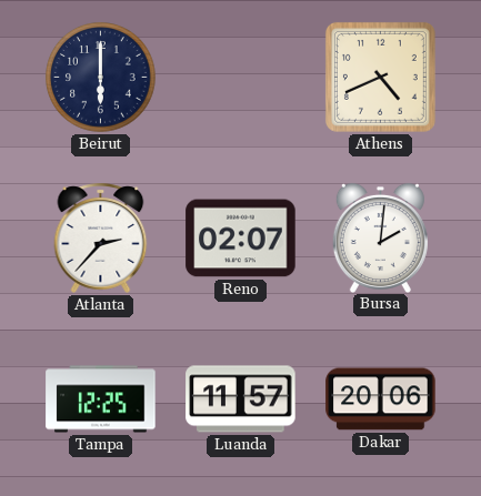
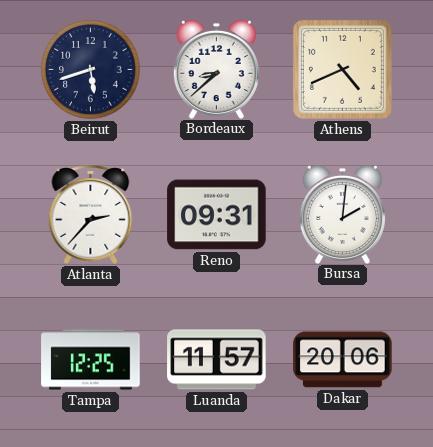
Beirut: 6:00 -> 5:42
Bordeaux: none -> 8:38
Reno: 02:07 -> 09:31
